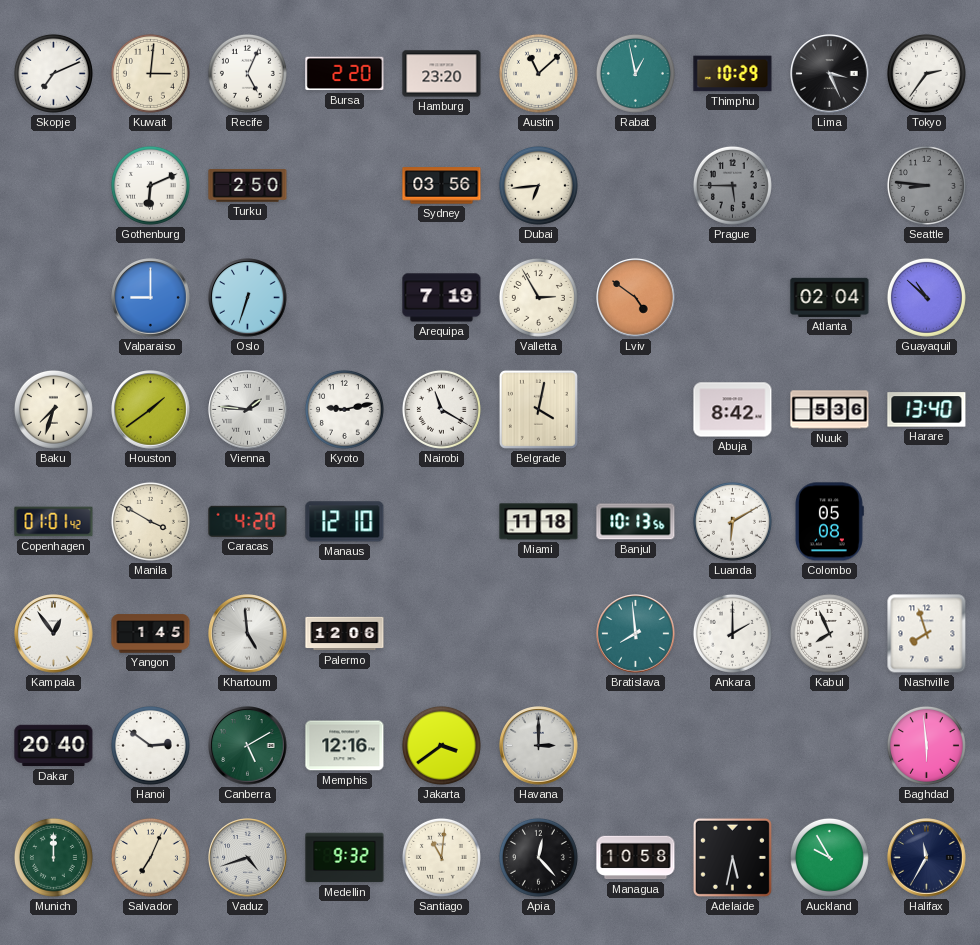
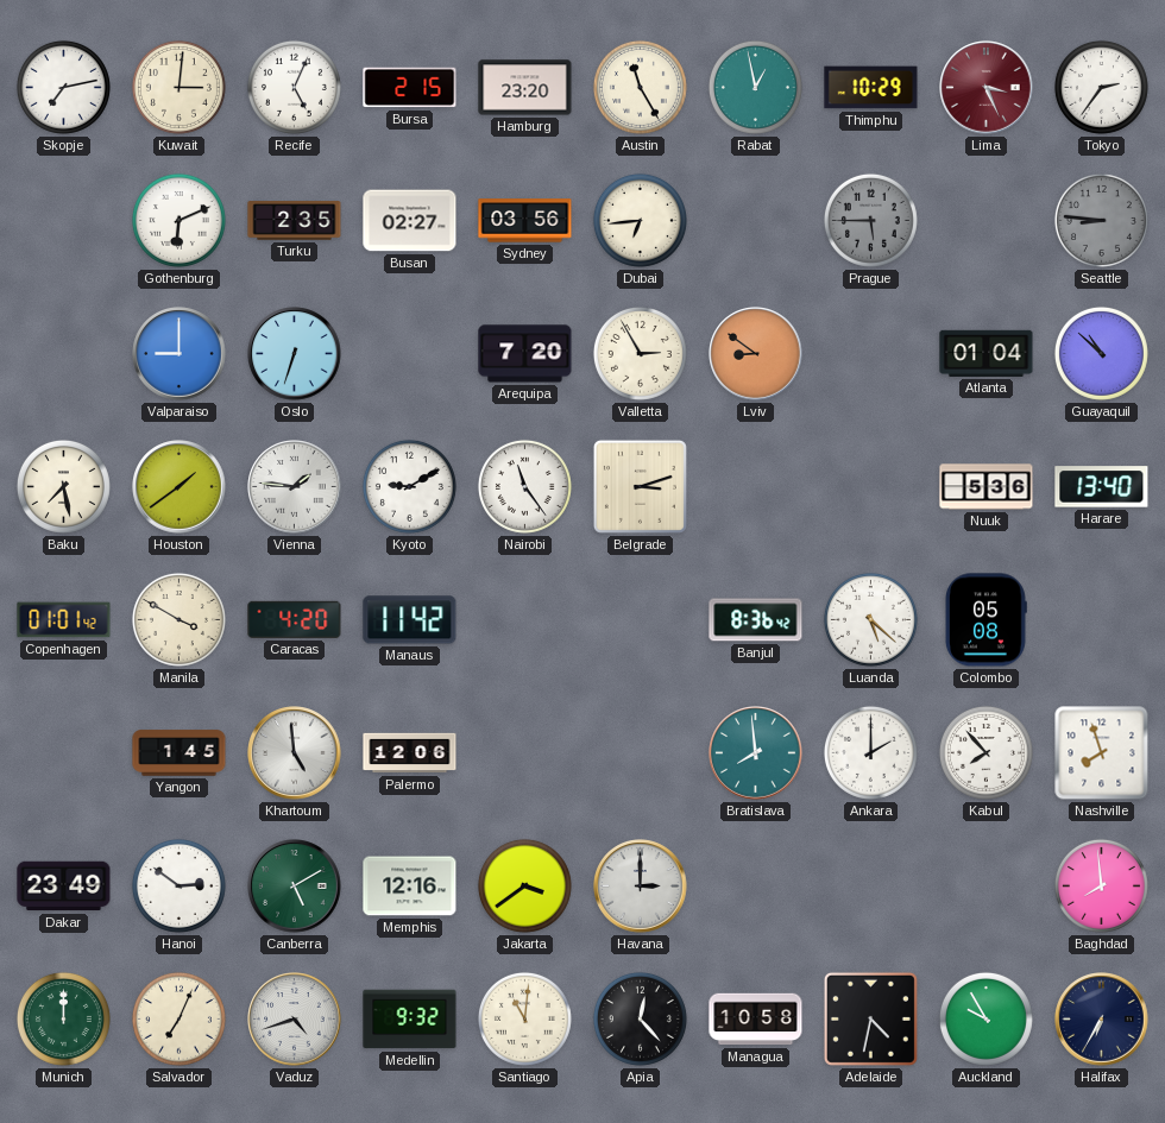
Skopje: 7:11 -> 7:13
Bursa: 2:20 -> 2:15
Austin: 11:08 -> 11:25
Lima dial: black -> burgundy
Turku: 2:50 -> 2:35
Busan: none -> 02:27
Arequipa: 7:19 -> 7:20
Lviv: 4:51 -> 8:51
Atlanta: 02:04 -> 01:04
Baku: 7:33 -> 7:28
Kyoto: 9:13 -> 9:10
Nairobi: 11:20 -> 11:24
Belgrade: 4:02 -> 3:12
Abuja: 8:42 -> none
Manaus: 12:10 -> 11:42
Miami: 11:18 -> none
Banjul: 10:13 -> 8:36
Luanda: 6:10 -> 5:22
Kampala: 12:54 -> none
Kabul: 7:56 -> 7:53
Dakar: 20:40 -> 23:49
Baghdad: 5:59 -> 7:59
Adelaide: 5:32 -> 4:32
Halifax: 11:35 -> 6:35
